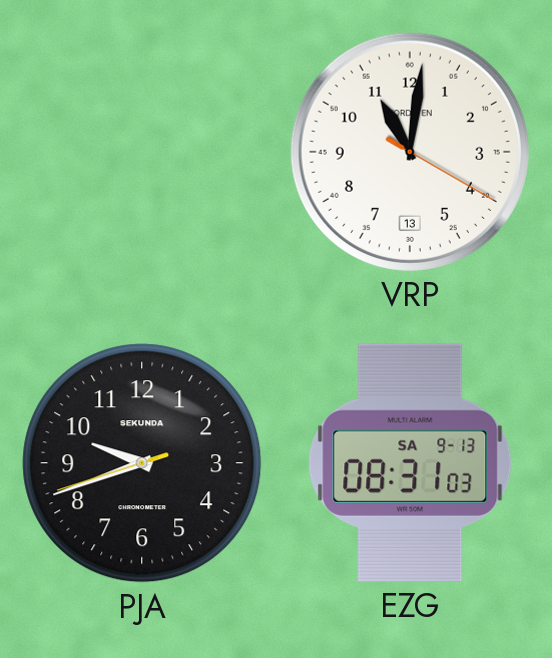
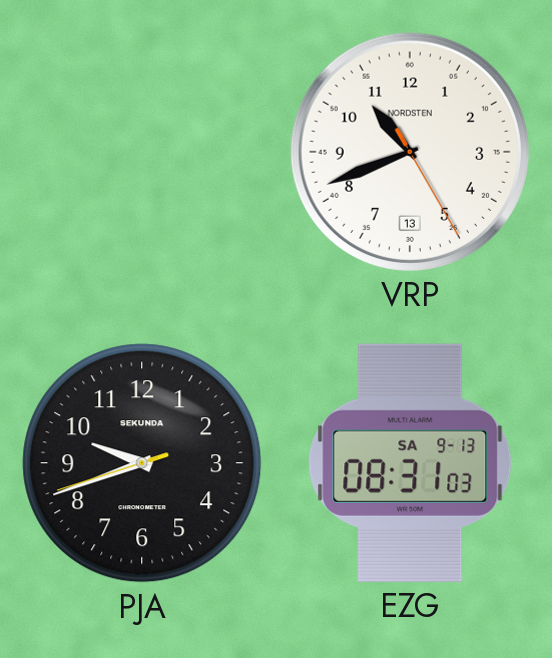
VRP: 11:01 -> 10:41
